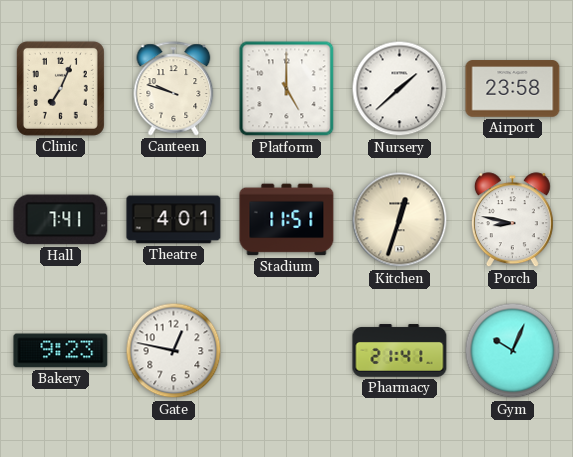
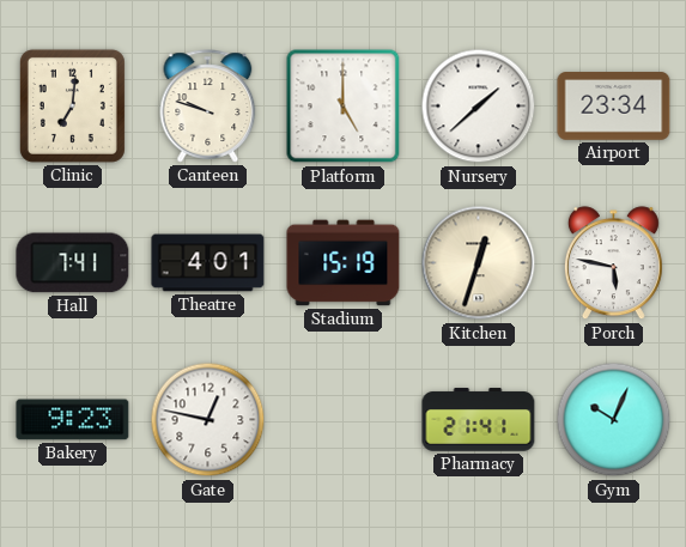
Clinic: 7:04 -> 7:01
Airport: 23:58 -> 23:34
Stadium: 11:51 -> 15:19
Porch: 8:47 -> 5:47
